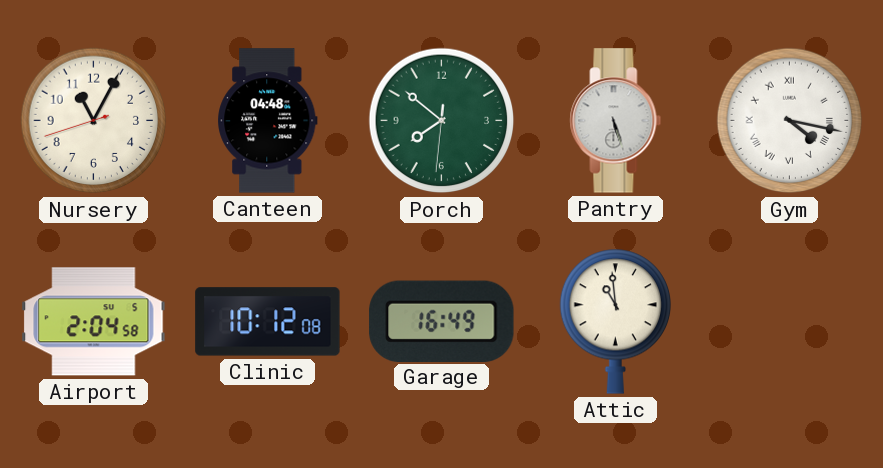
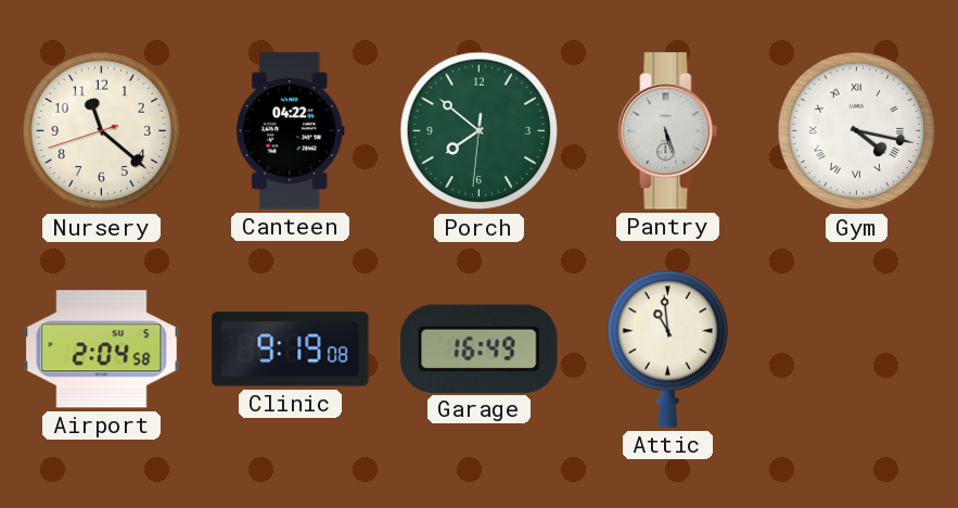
Nursery: 11:04 -> 11:21
Canteen: 04:48 -> 04:22
Clinic: 10:12 -> 9:19
